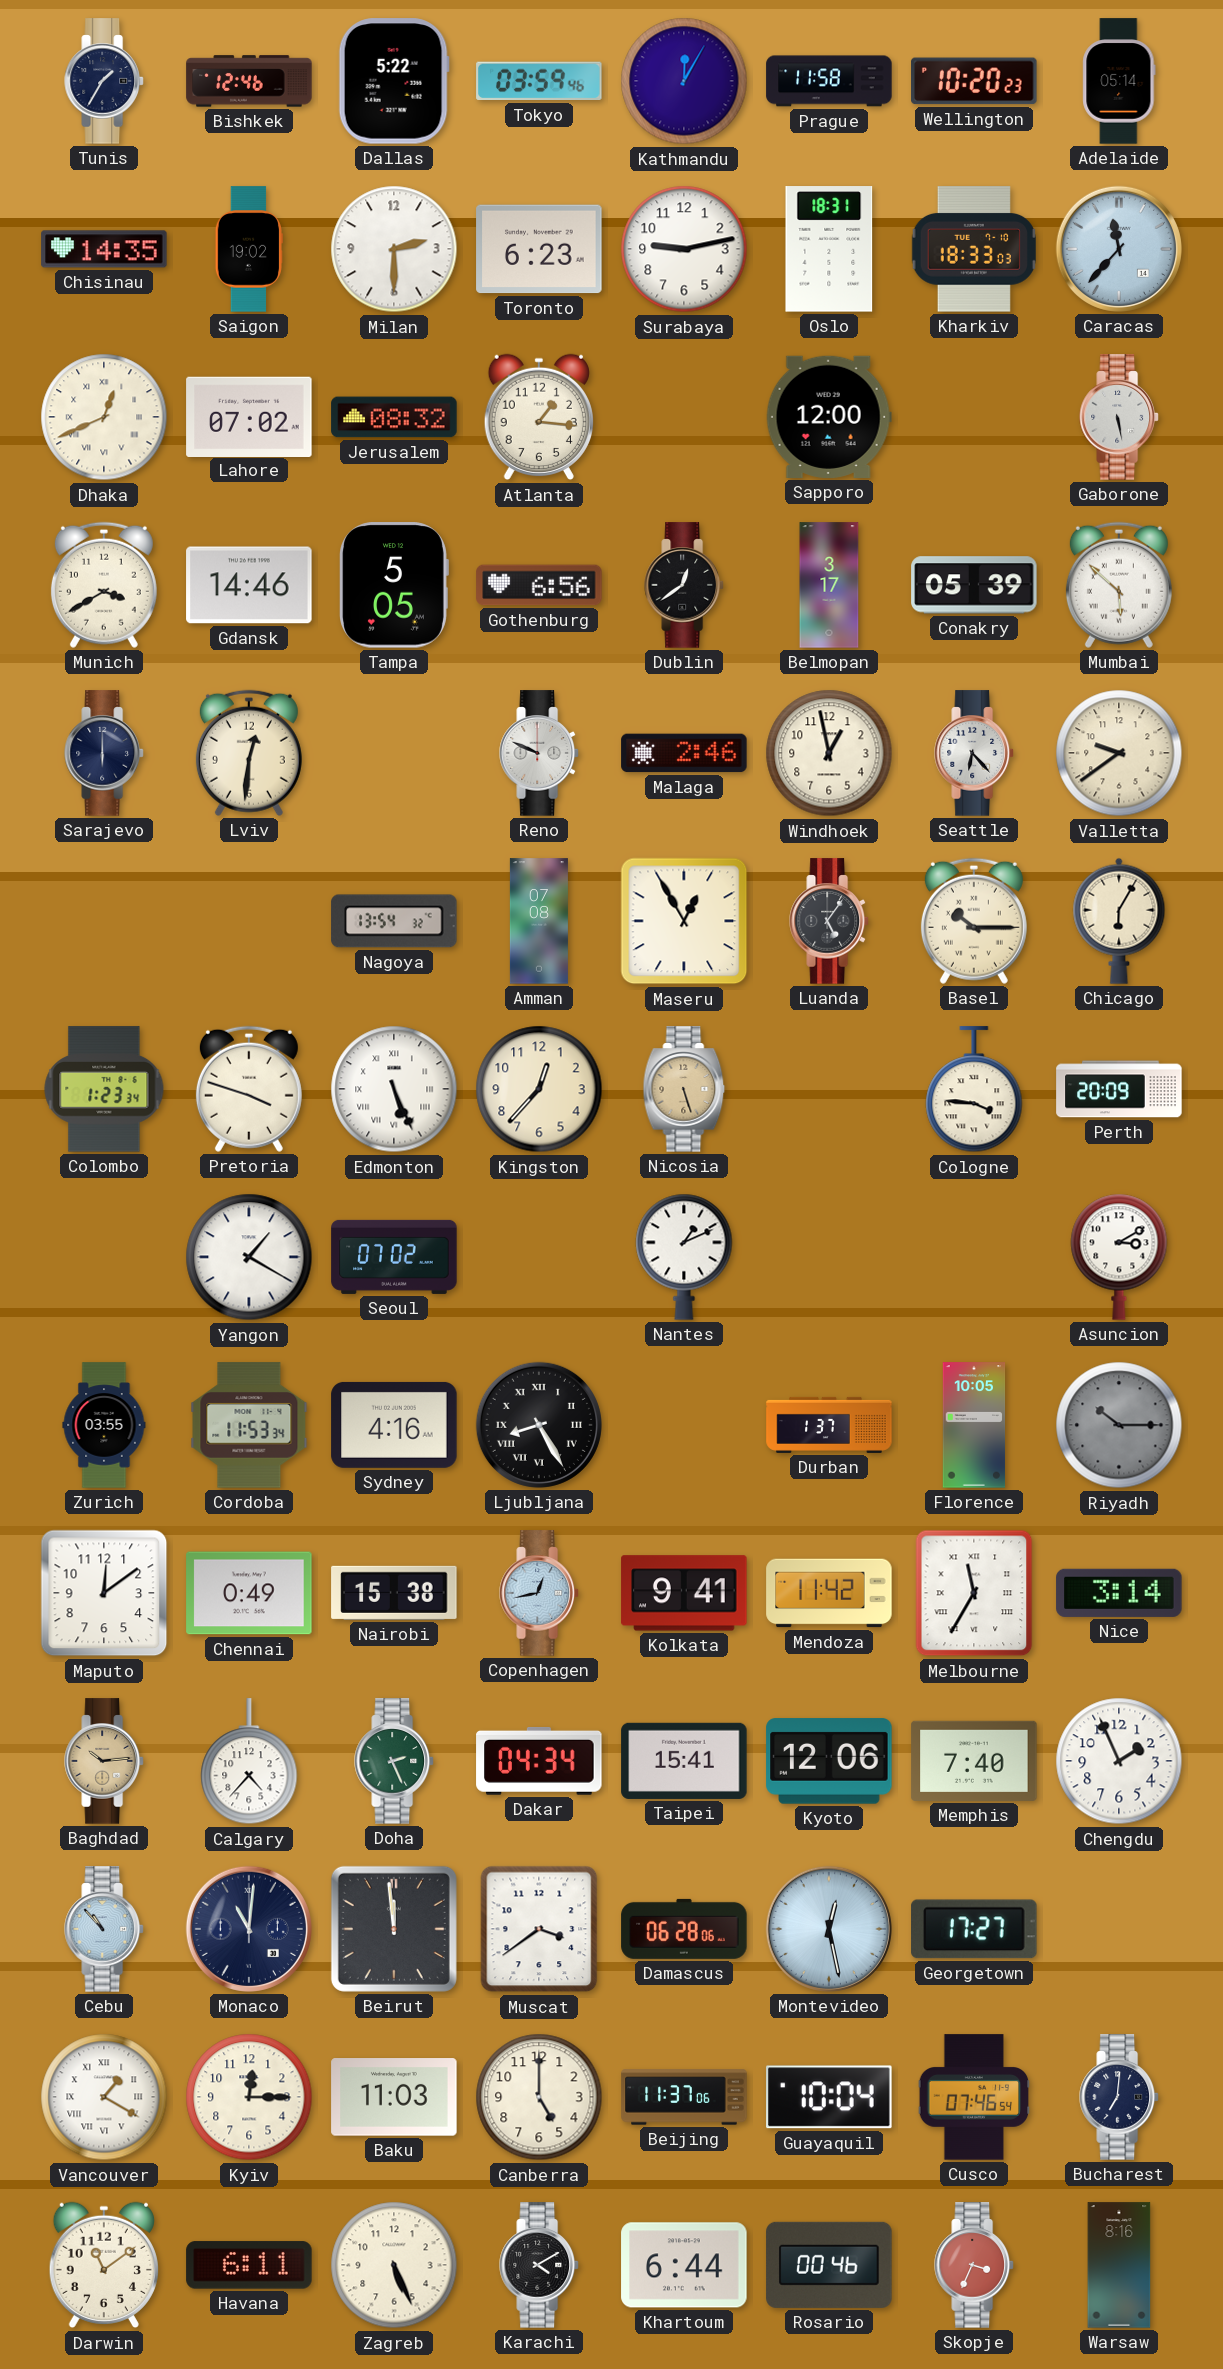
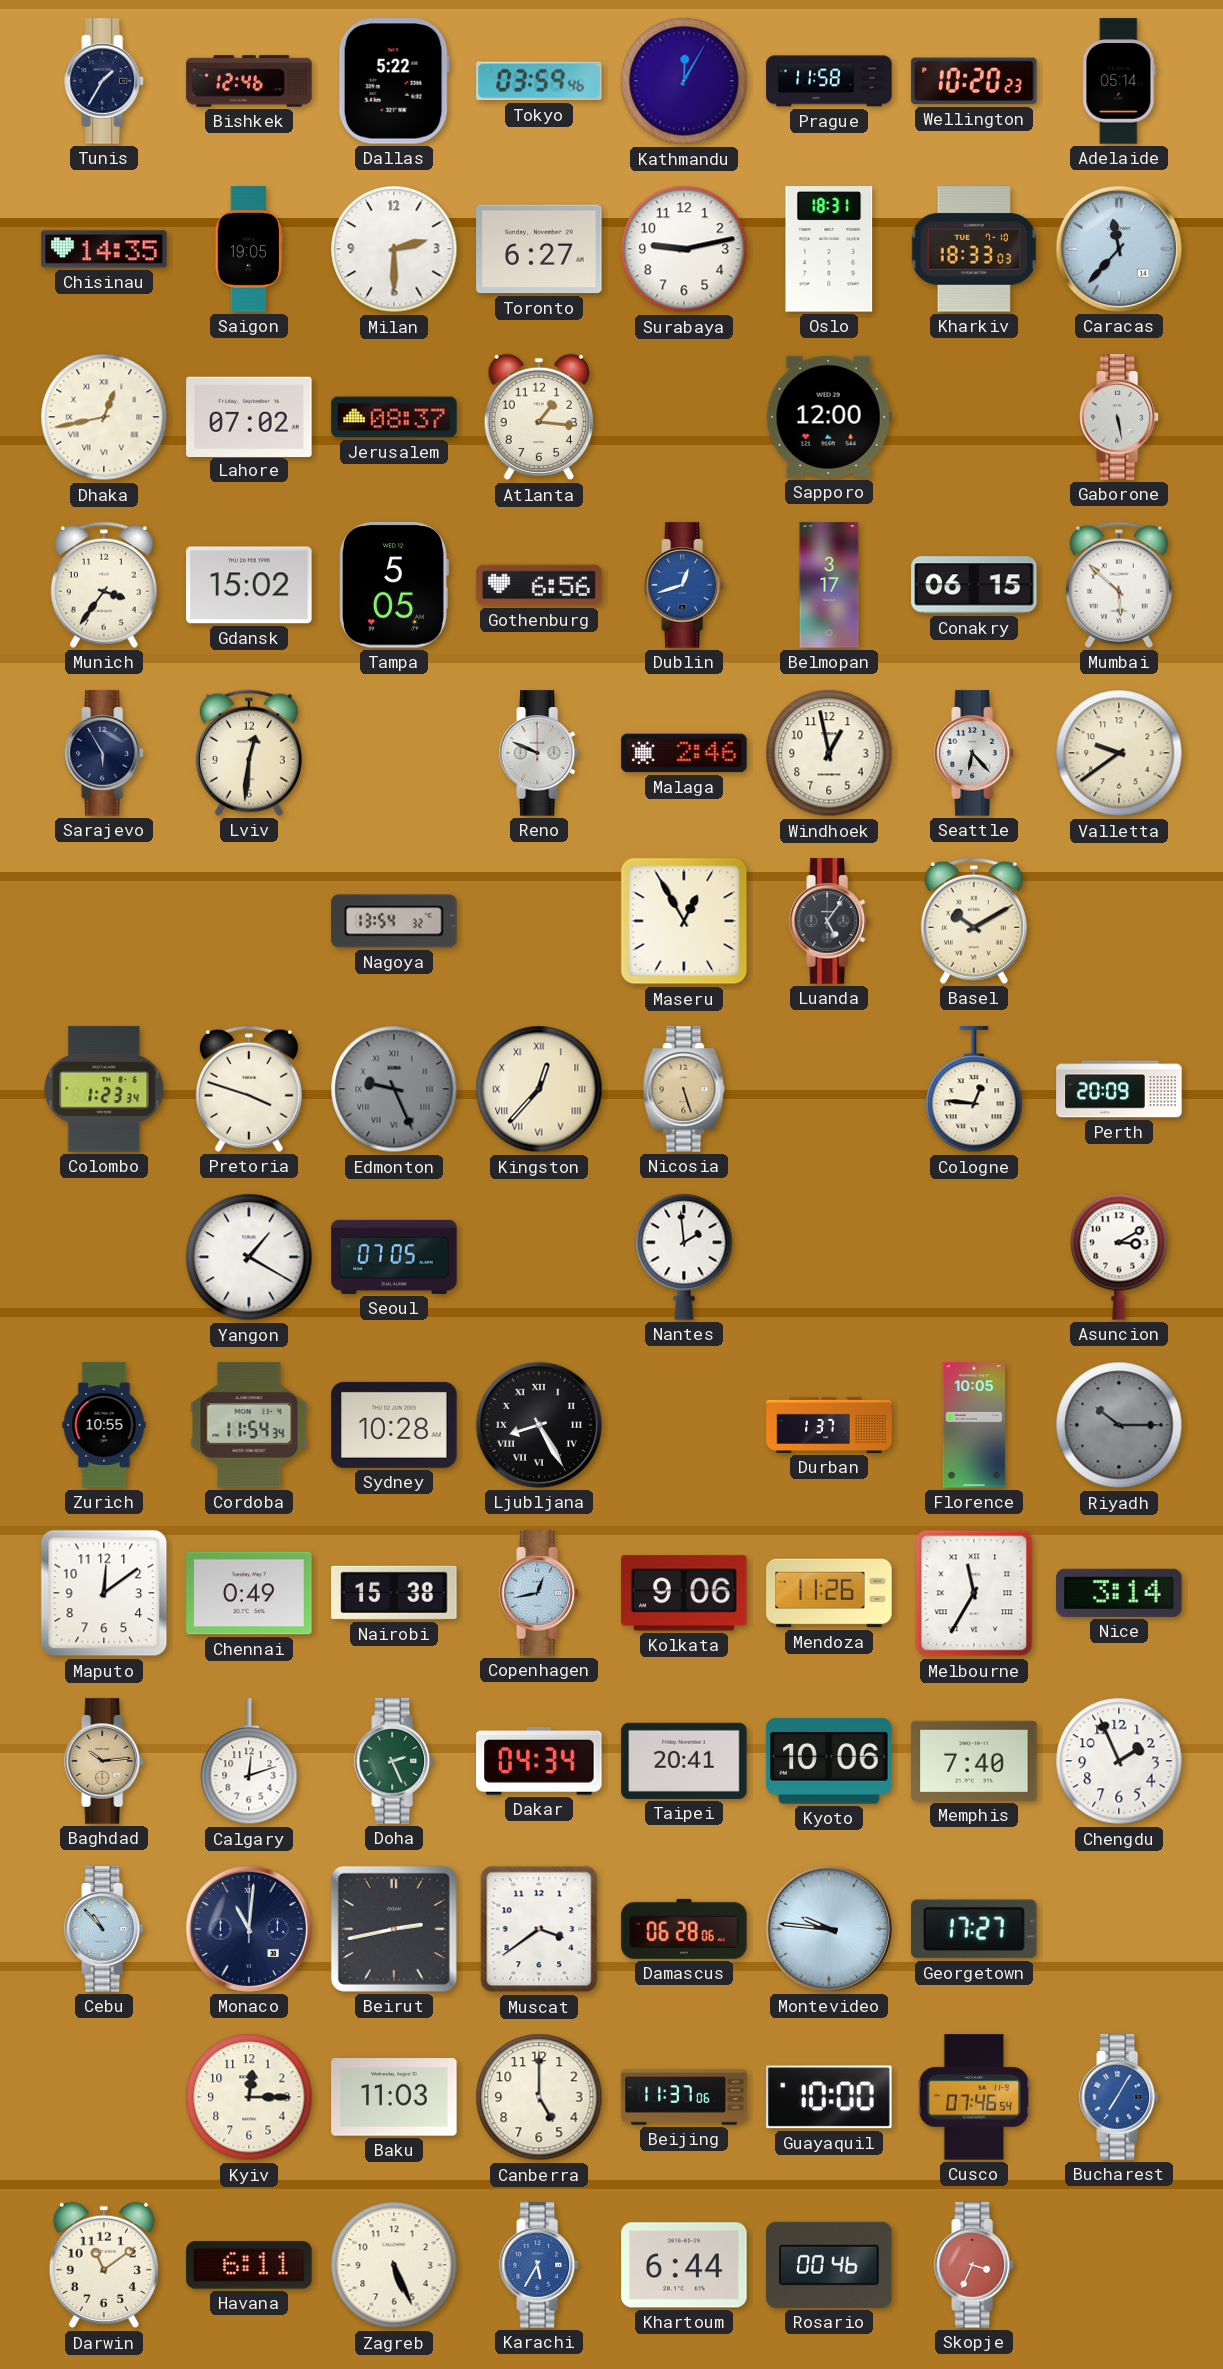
Saigon: 19:02 -> 19:05
Toronto: 6:23 -> 6:27
Dhaka: 12:41 -> 12:43
Jerusalem: 08:32 -> 08:37
Munich: 3:40 -> 3:36
Gdansk: 14:46 -> 15:02
Dublin: 12:39 -> 12:42
Dublin dial: black -> blue
Conakry: 05:39 -> 06:15
Sarajevo: 6:00 -> 5:55
Amman: 07:08 -> none
Basel: 10:15 -> 10:10
Chicago: 6:05 -> none
Edmonton: 5:26 -> 9:26
Edmonton dial: white -> grey
Kingston numerals: Arabic -> Roman
Cologne: 3:46 -> 12:46
Seoul: 07:02 -> 07:05
Nantes: 1:11 -> 1:59
Zurich: 03:55 -> 10:55
Cordoba: 11:53 -> 11:54
Sydney: 4:16 -> 10:28
Kolkata: 9:41 -> 9:06
Mendoza: 11:42 -> 11:26
Calgary: 4:37 -> 12:12
Taipei: 15:41 -> 20:41
Kyoto: 12:06 -> 10:06
Beirut: 11:59 -> 2:43
Montevideo: 12:28 -> 9:46
Vancouver: 1:20 -> none
Guayaquil: 10:04 -> 10:00
Bucharest: 7:01 -> 7:05
Bucharest dial: navy -> blue
Karachi: 4:10 -> 5:35
Karachi dial: black -> blue
Warsaw: 8:16 -> none
